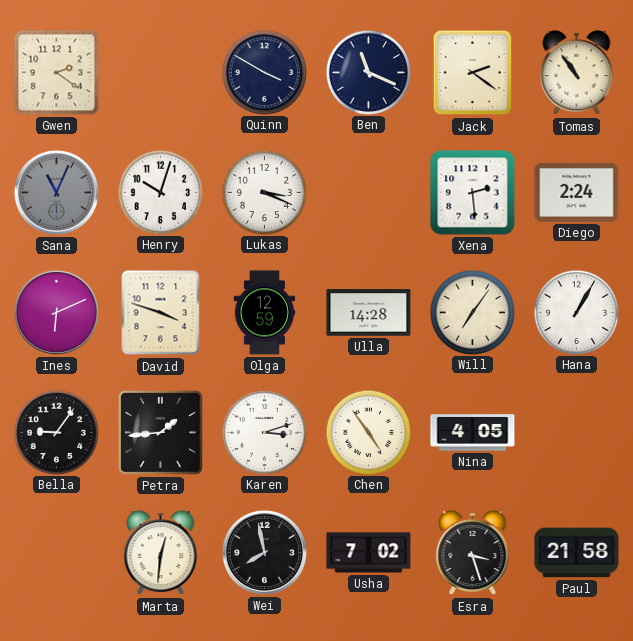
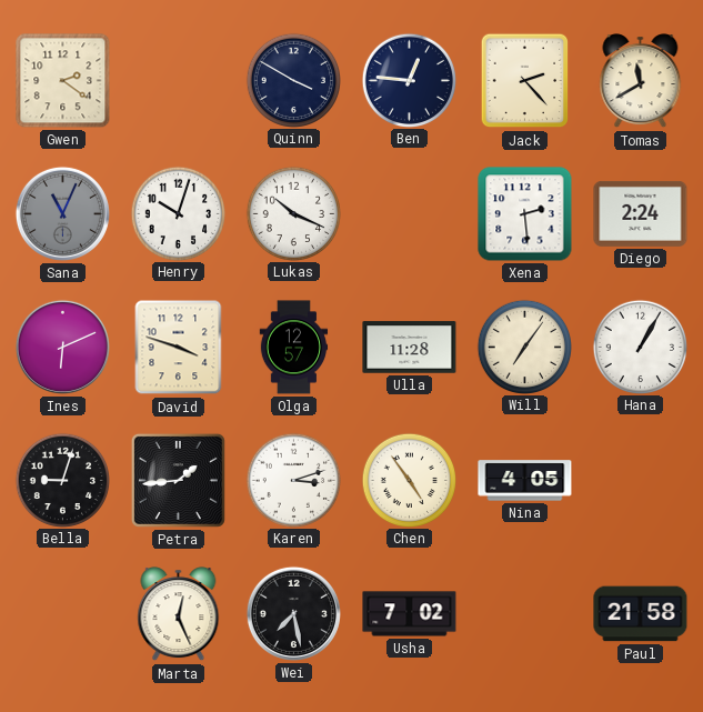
Ben: 11:19 -> 12:46
Jack: 2:21 -> 2:23
Tomas: 10:54 -> 11:40
Lukas: 3:19 -> 10:19
Olga: 12:59 -> 12:57
Ulla: 14:28 -> 11:28
Bella: 9:06 -> 9:03
Marta: 12:31 -> 12:26
Wei: 7:58 -> 7:28
Esra: 3:27 -> none
